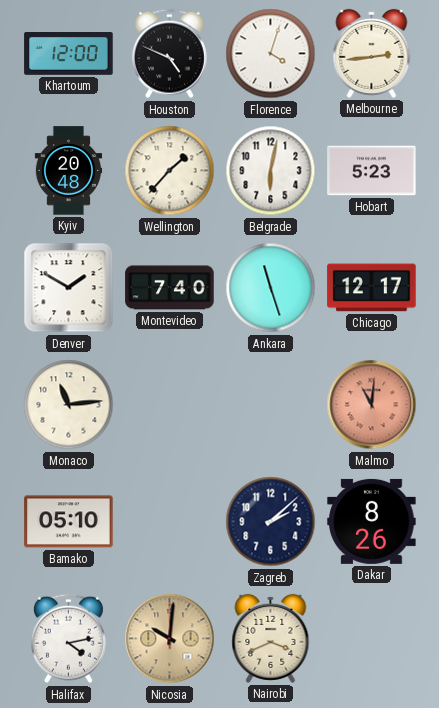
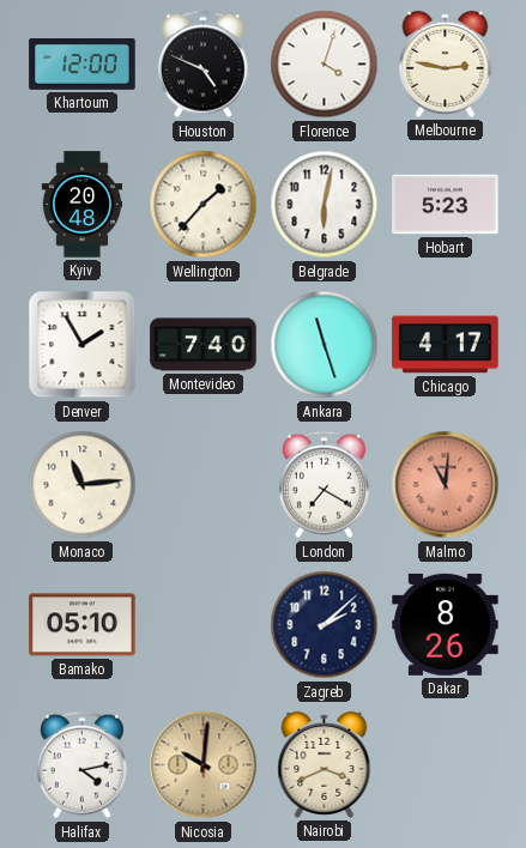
Melbourne: 2:44 -> 2:47
Denver: 1:50 -> 1:55
Chicago: 12:17 -> 4:17
London: none -> 7:20
